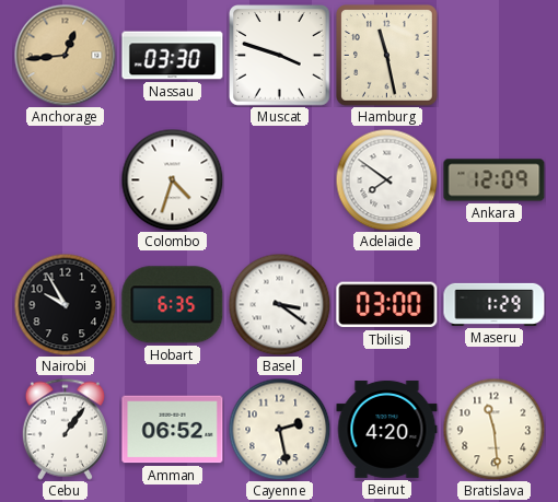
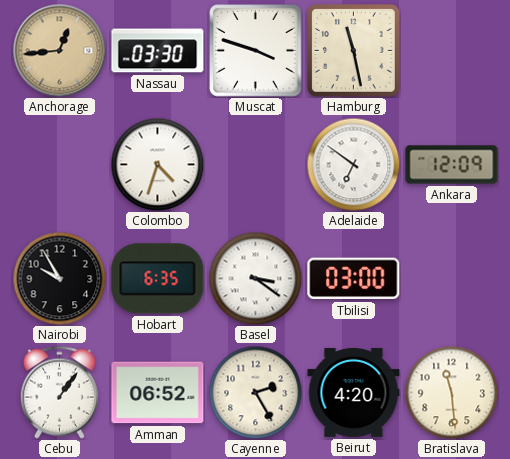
Adelaide: 7:51 -> 6:51
Maseru: 1:29 -> none
Cayenne: 2:28 -> 2:25
